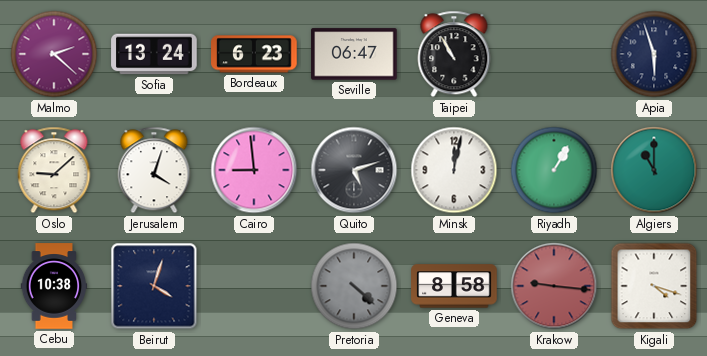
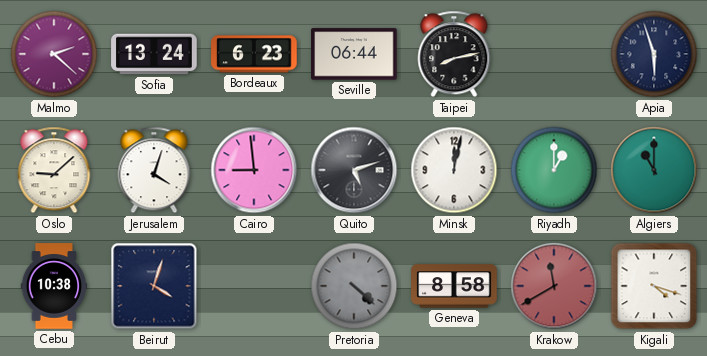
Seville: 06:47 -> 06:44
Taipei: 10:55 -> 8:13
Riyadh: 1:05 -> 1:00
Krakow: 9:16 -> 11:40
